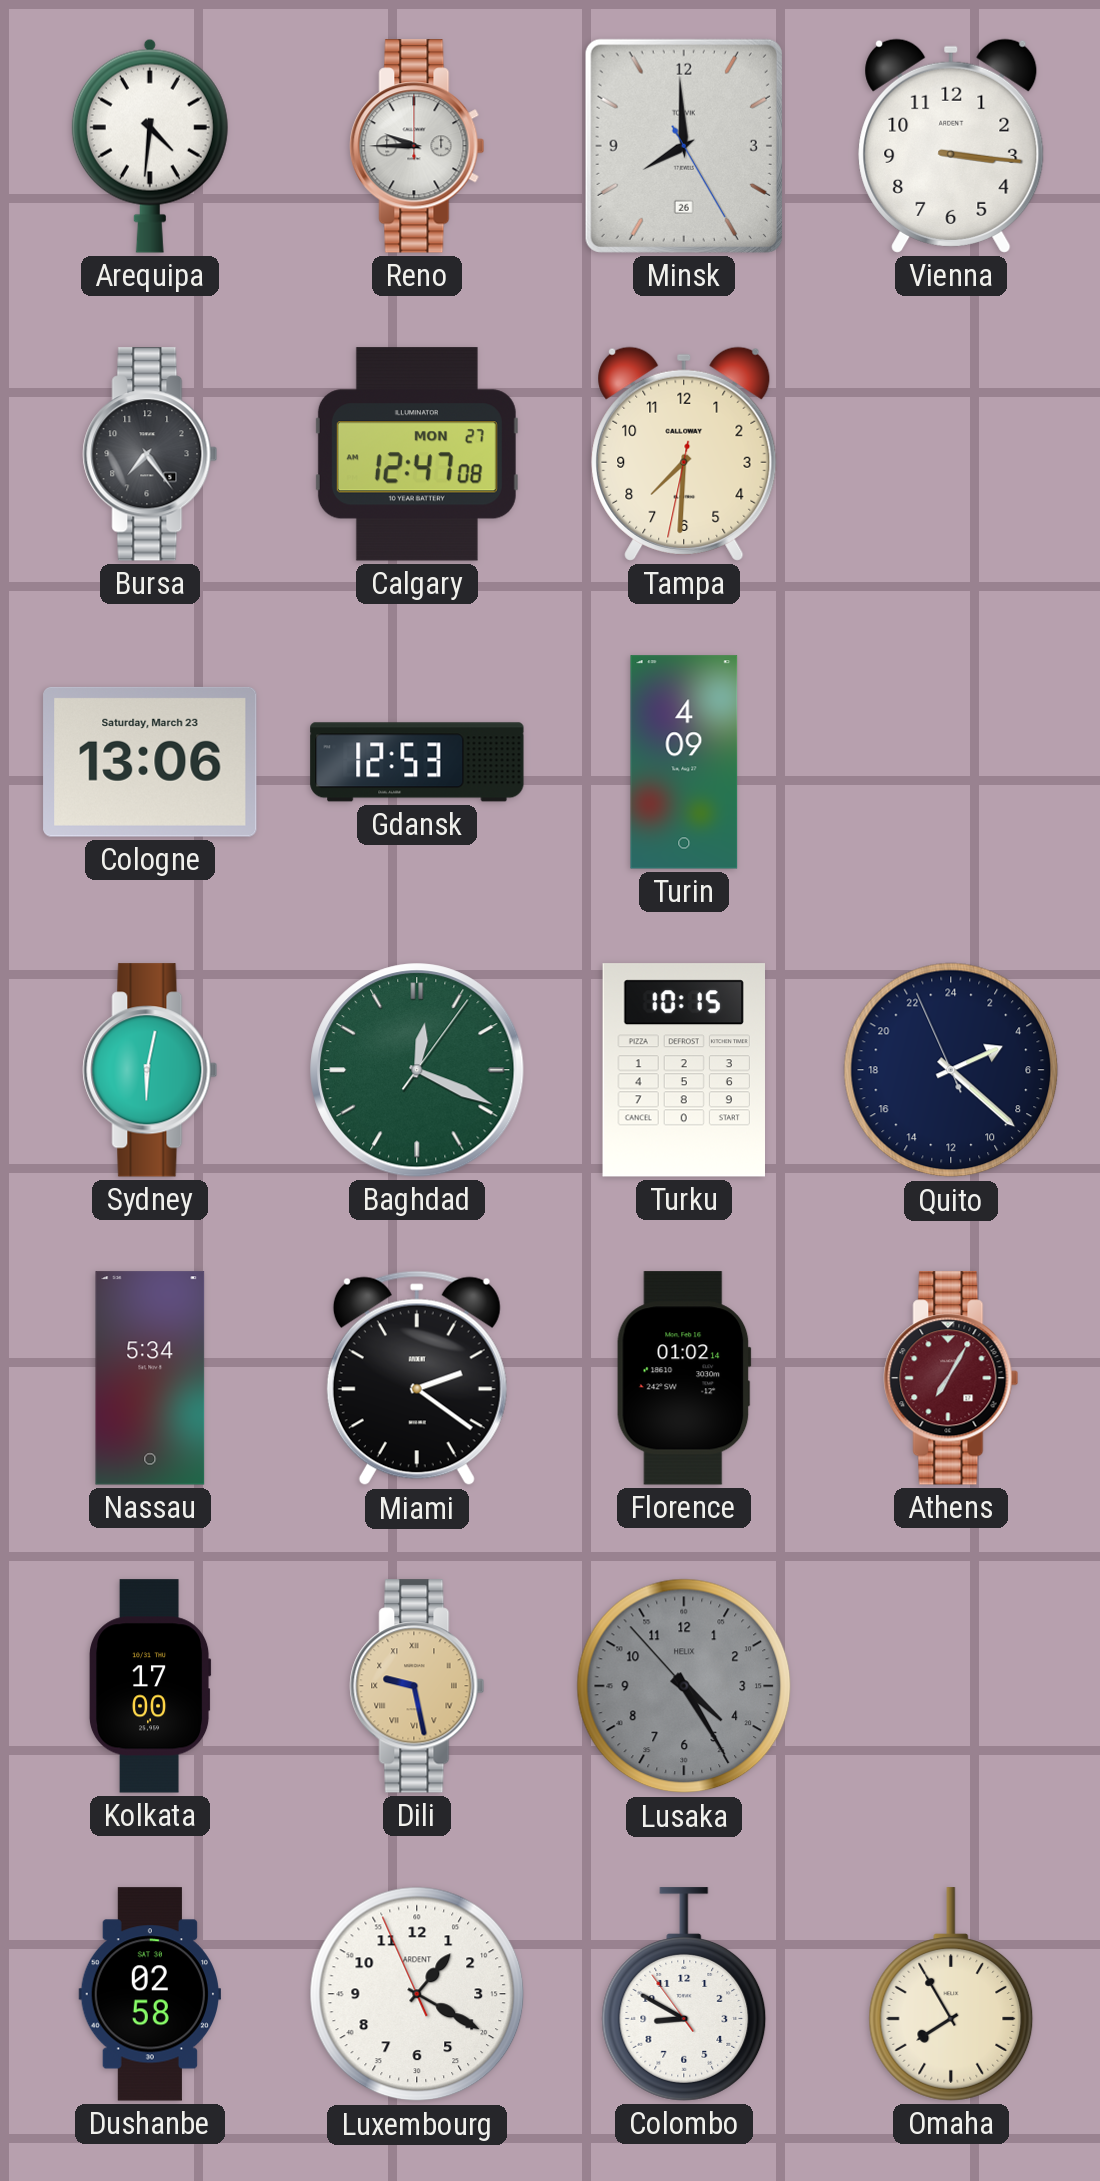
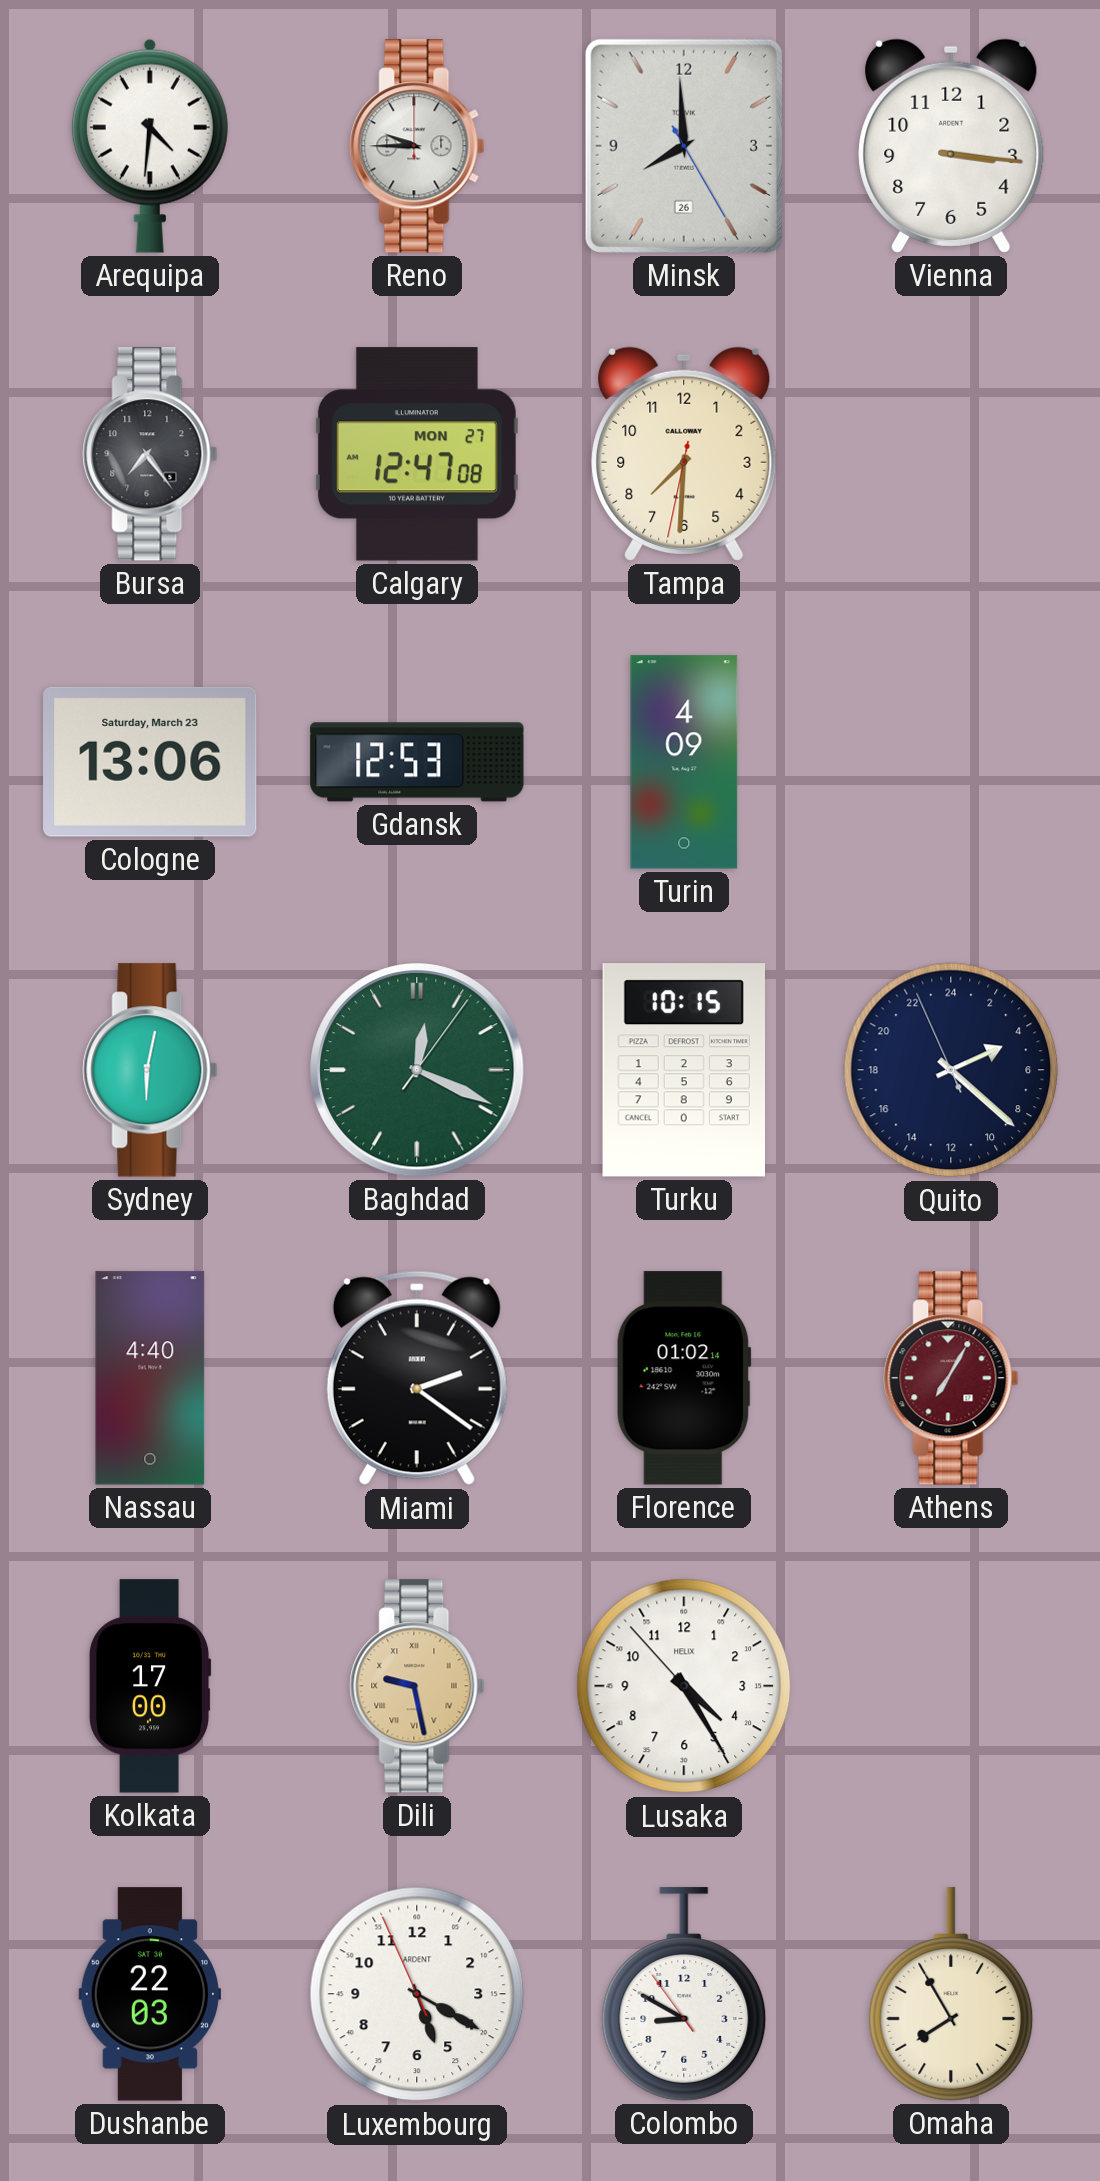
Nassau: 5:34 -> 4:40
Lusaka dial: grey -> white
Dushanbe: 02:58 -> 22:03
Luxembourg: 1:19 -> 5:19
